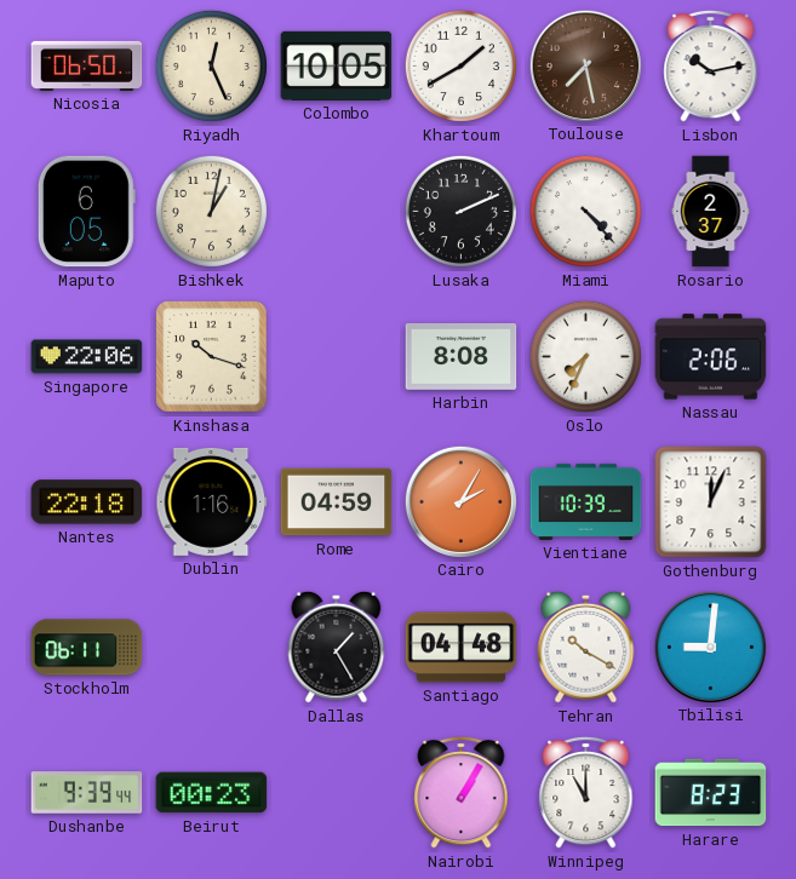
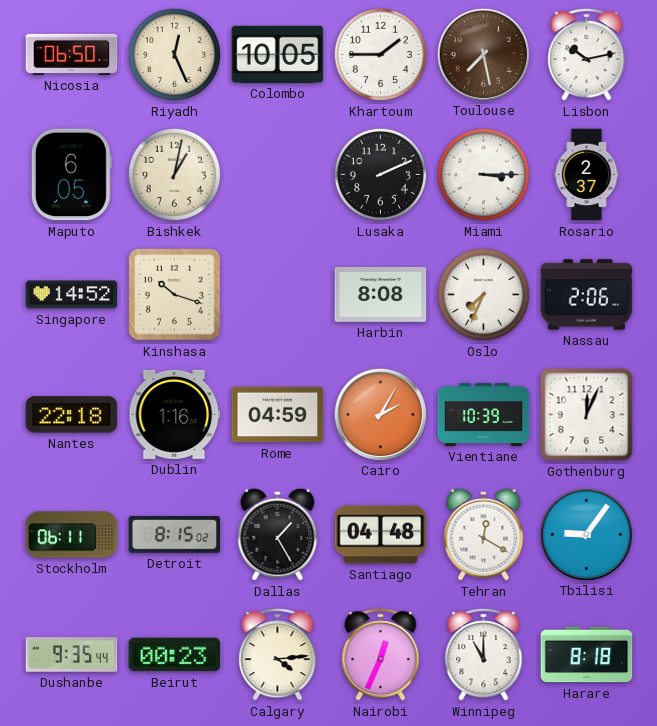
Khartoum: 1:40 -> 1:45
Miami: 4:23 -> 3:15
Singapore: 22:06 -> 14:52
Detroit: none -> 8:15
Tehran: 10:20 -> 12:20
Tbilisi: 9:01 -> 9:06
Dushanbe: 9:39 -> 9:35
Calgary: none -> 4:14
Nairobi: 1:05 -> 12:34
Harare: 8:23 -> 8:18
